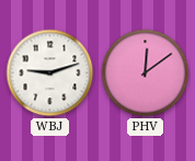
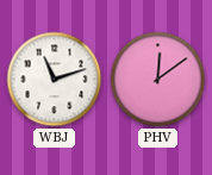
WBJ: 9:12 -> 11:12
